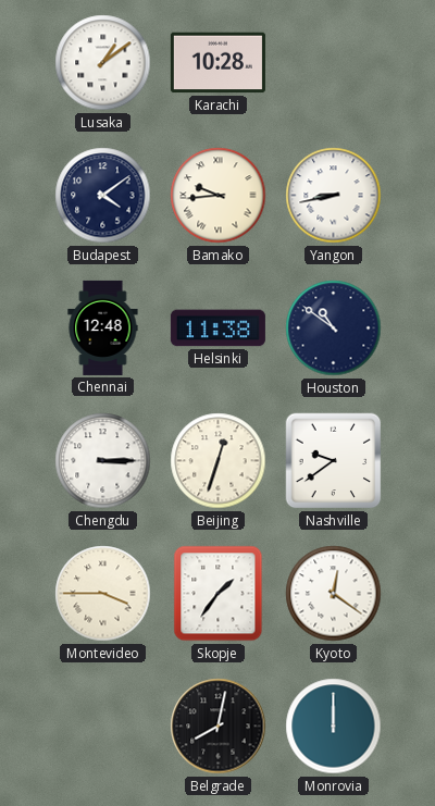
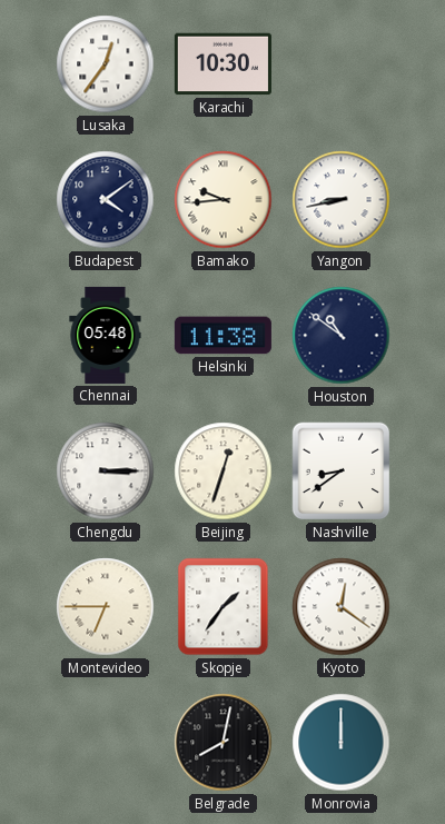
Lusaka: 1:09 -> 12:36
Karachi: 10:28 -> 10:30
Chennai: 12:48 -> 05:48
Nashville: 9:39 -> 8:39
Montevideo: 3:45 -> 6:45
